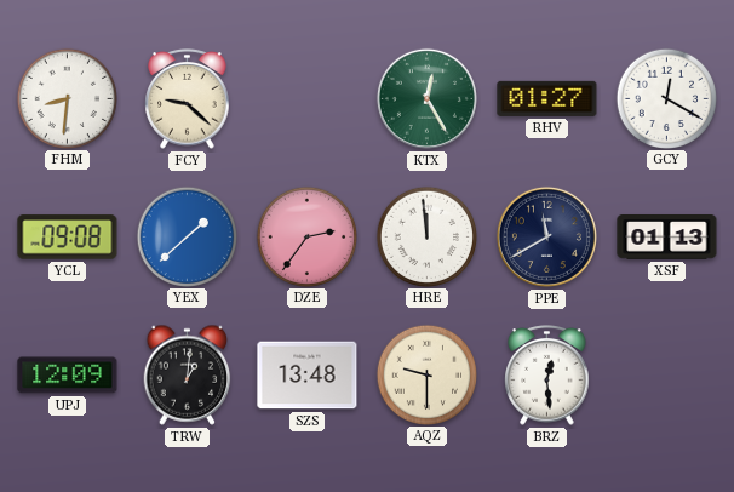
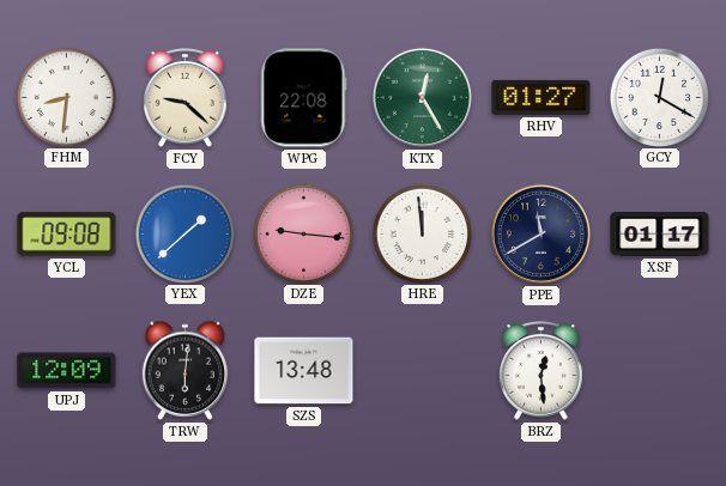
WPG: none -> 22:08
DZE: 2:36 -> 9:16
XSF: 01:13 -> 01:17
TRW: 1:01 -> 6:01
AQZ: 9:30 -> none
